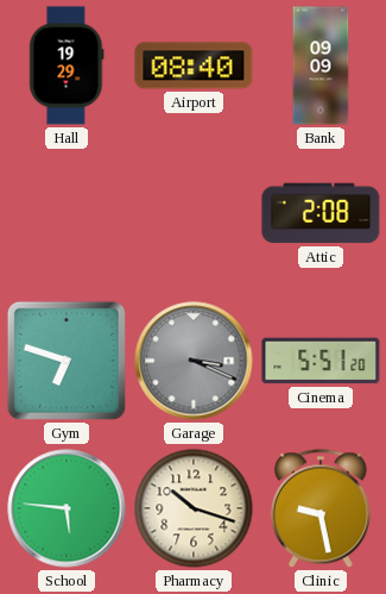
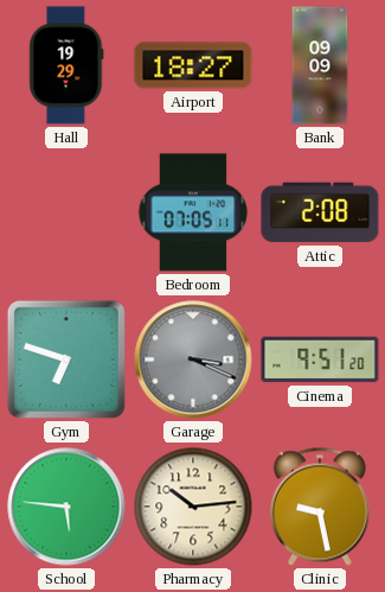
Airport: 08:40 -> 18:27
Bedroom: none -> 07:05
Cinema: 5:51 -> 9:51
Pharmacy: 10:18 -> 10:14
